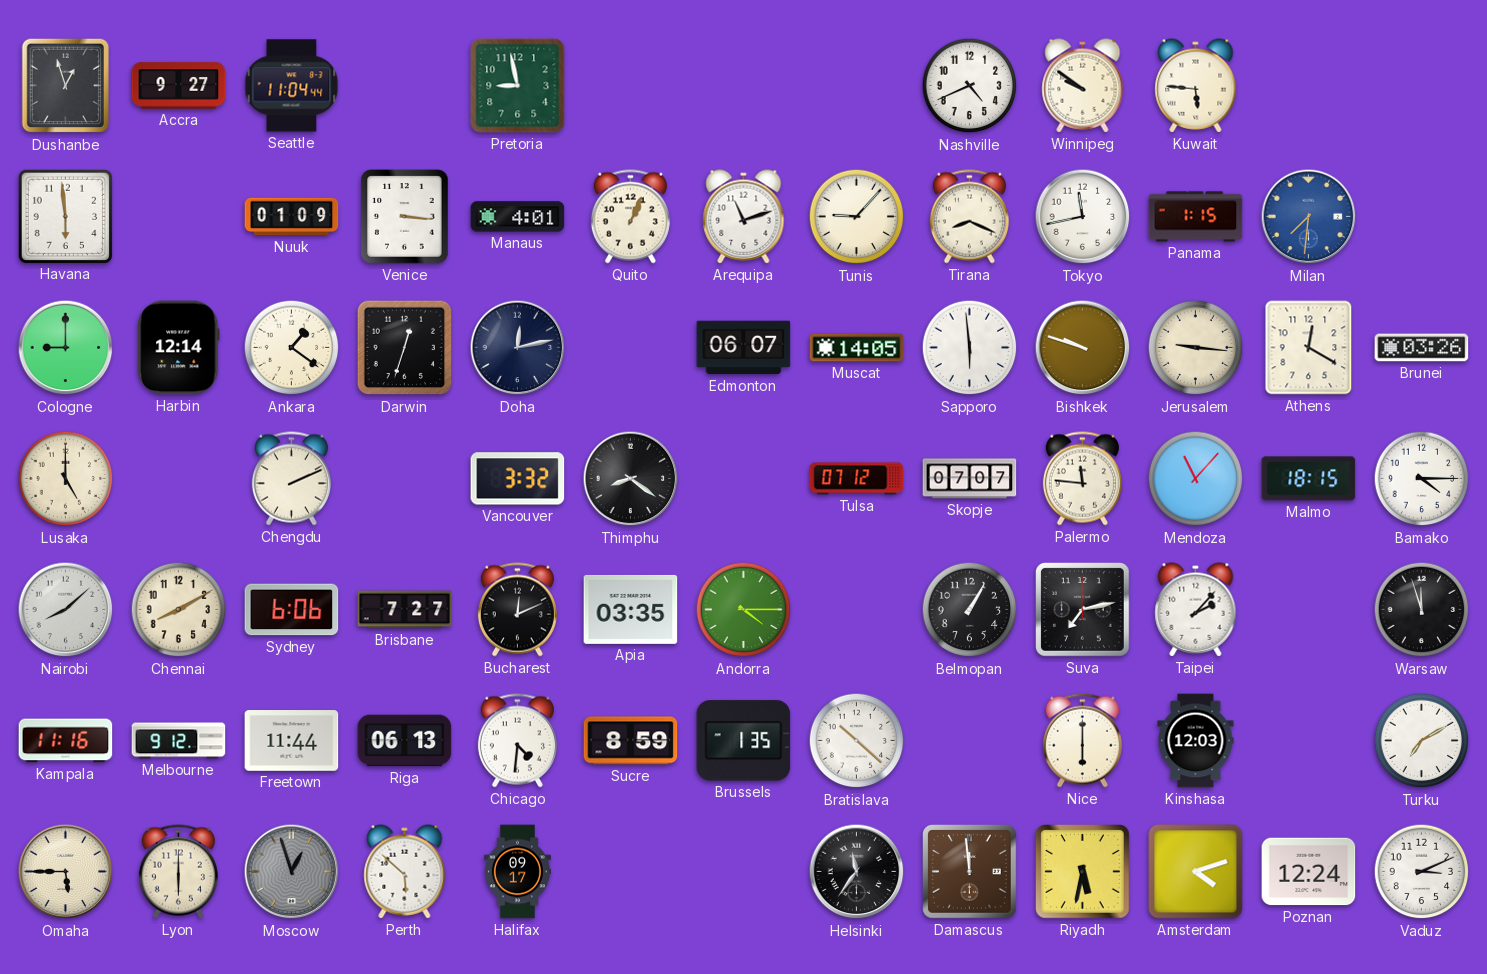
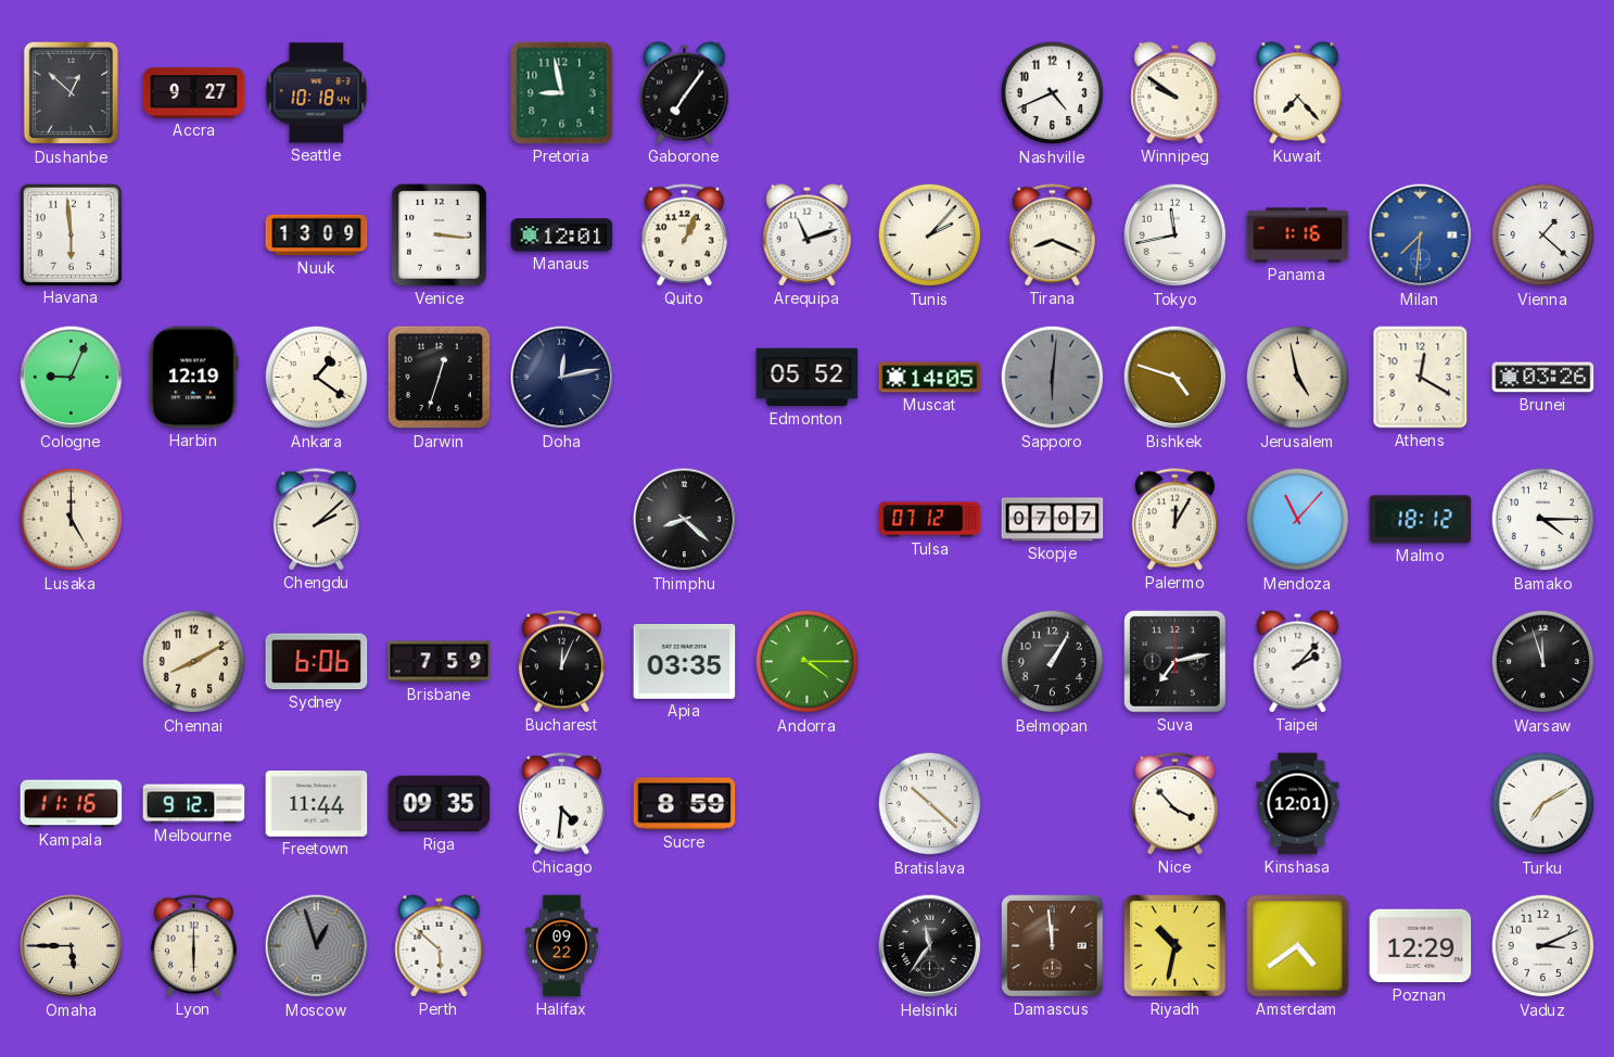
Dushanbe: 12:57 -> 12:52
Seattle: 11:04 -> 10:18
Gaborone: none -> 7:06
Kuwait: 5:46 -> 7:23
Nuuk: 01:09 -> 13:09
Manaus: 4:01 -> 12:01
Tunis: 9:07 -> 2:07
Panama: 1:15 -> 1:16
Vienna: none -> 1:22
Cologne: 9:00 -> 9:04
Harbin: 12:14 -> 12:19
Edmonton: 06:07 -> 05:52
Sapporo: 5:59 -> 6:01
Sapporo dial: white -> grey
Bishkek: 9:48 -> 4:48
Jerusalem: 9:16 -> 4:58
Chengdu: 2:11 -> 2:08
Vancouver: 3:32 -> none
Thimphu: 8:21 -> 8:22
Palermo: 11:46 -> 12:05
Malmo: 18:15 -> 18:12
Nairobi: 8:08 -> none
Brisbane: 7:27 -> 7:59
Bucharest: 12:11 -> 12:04
Riga: 06:13 -> 09:35
Brussels: 1:35 -> none
Nice: 6:00 -> 3:53
Kinshasa: 12:03 -> 12:01
Halifax: 09:17 -> 09:22
Riyadh: 5:32 -> 10:32
Amsterdam: 4:12 -> 4:39
Poznan: 12:24 -> 12:29
